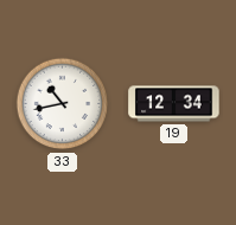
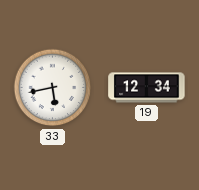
33: 10:43 -> 5:43
